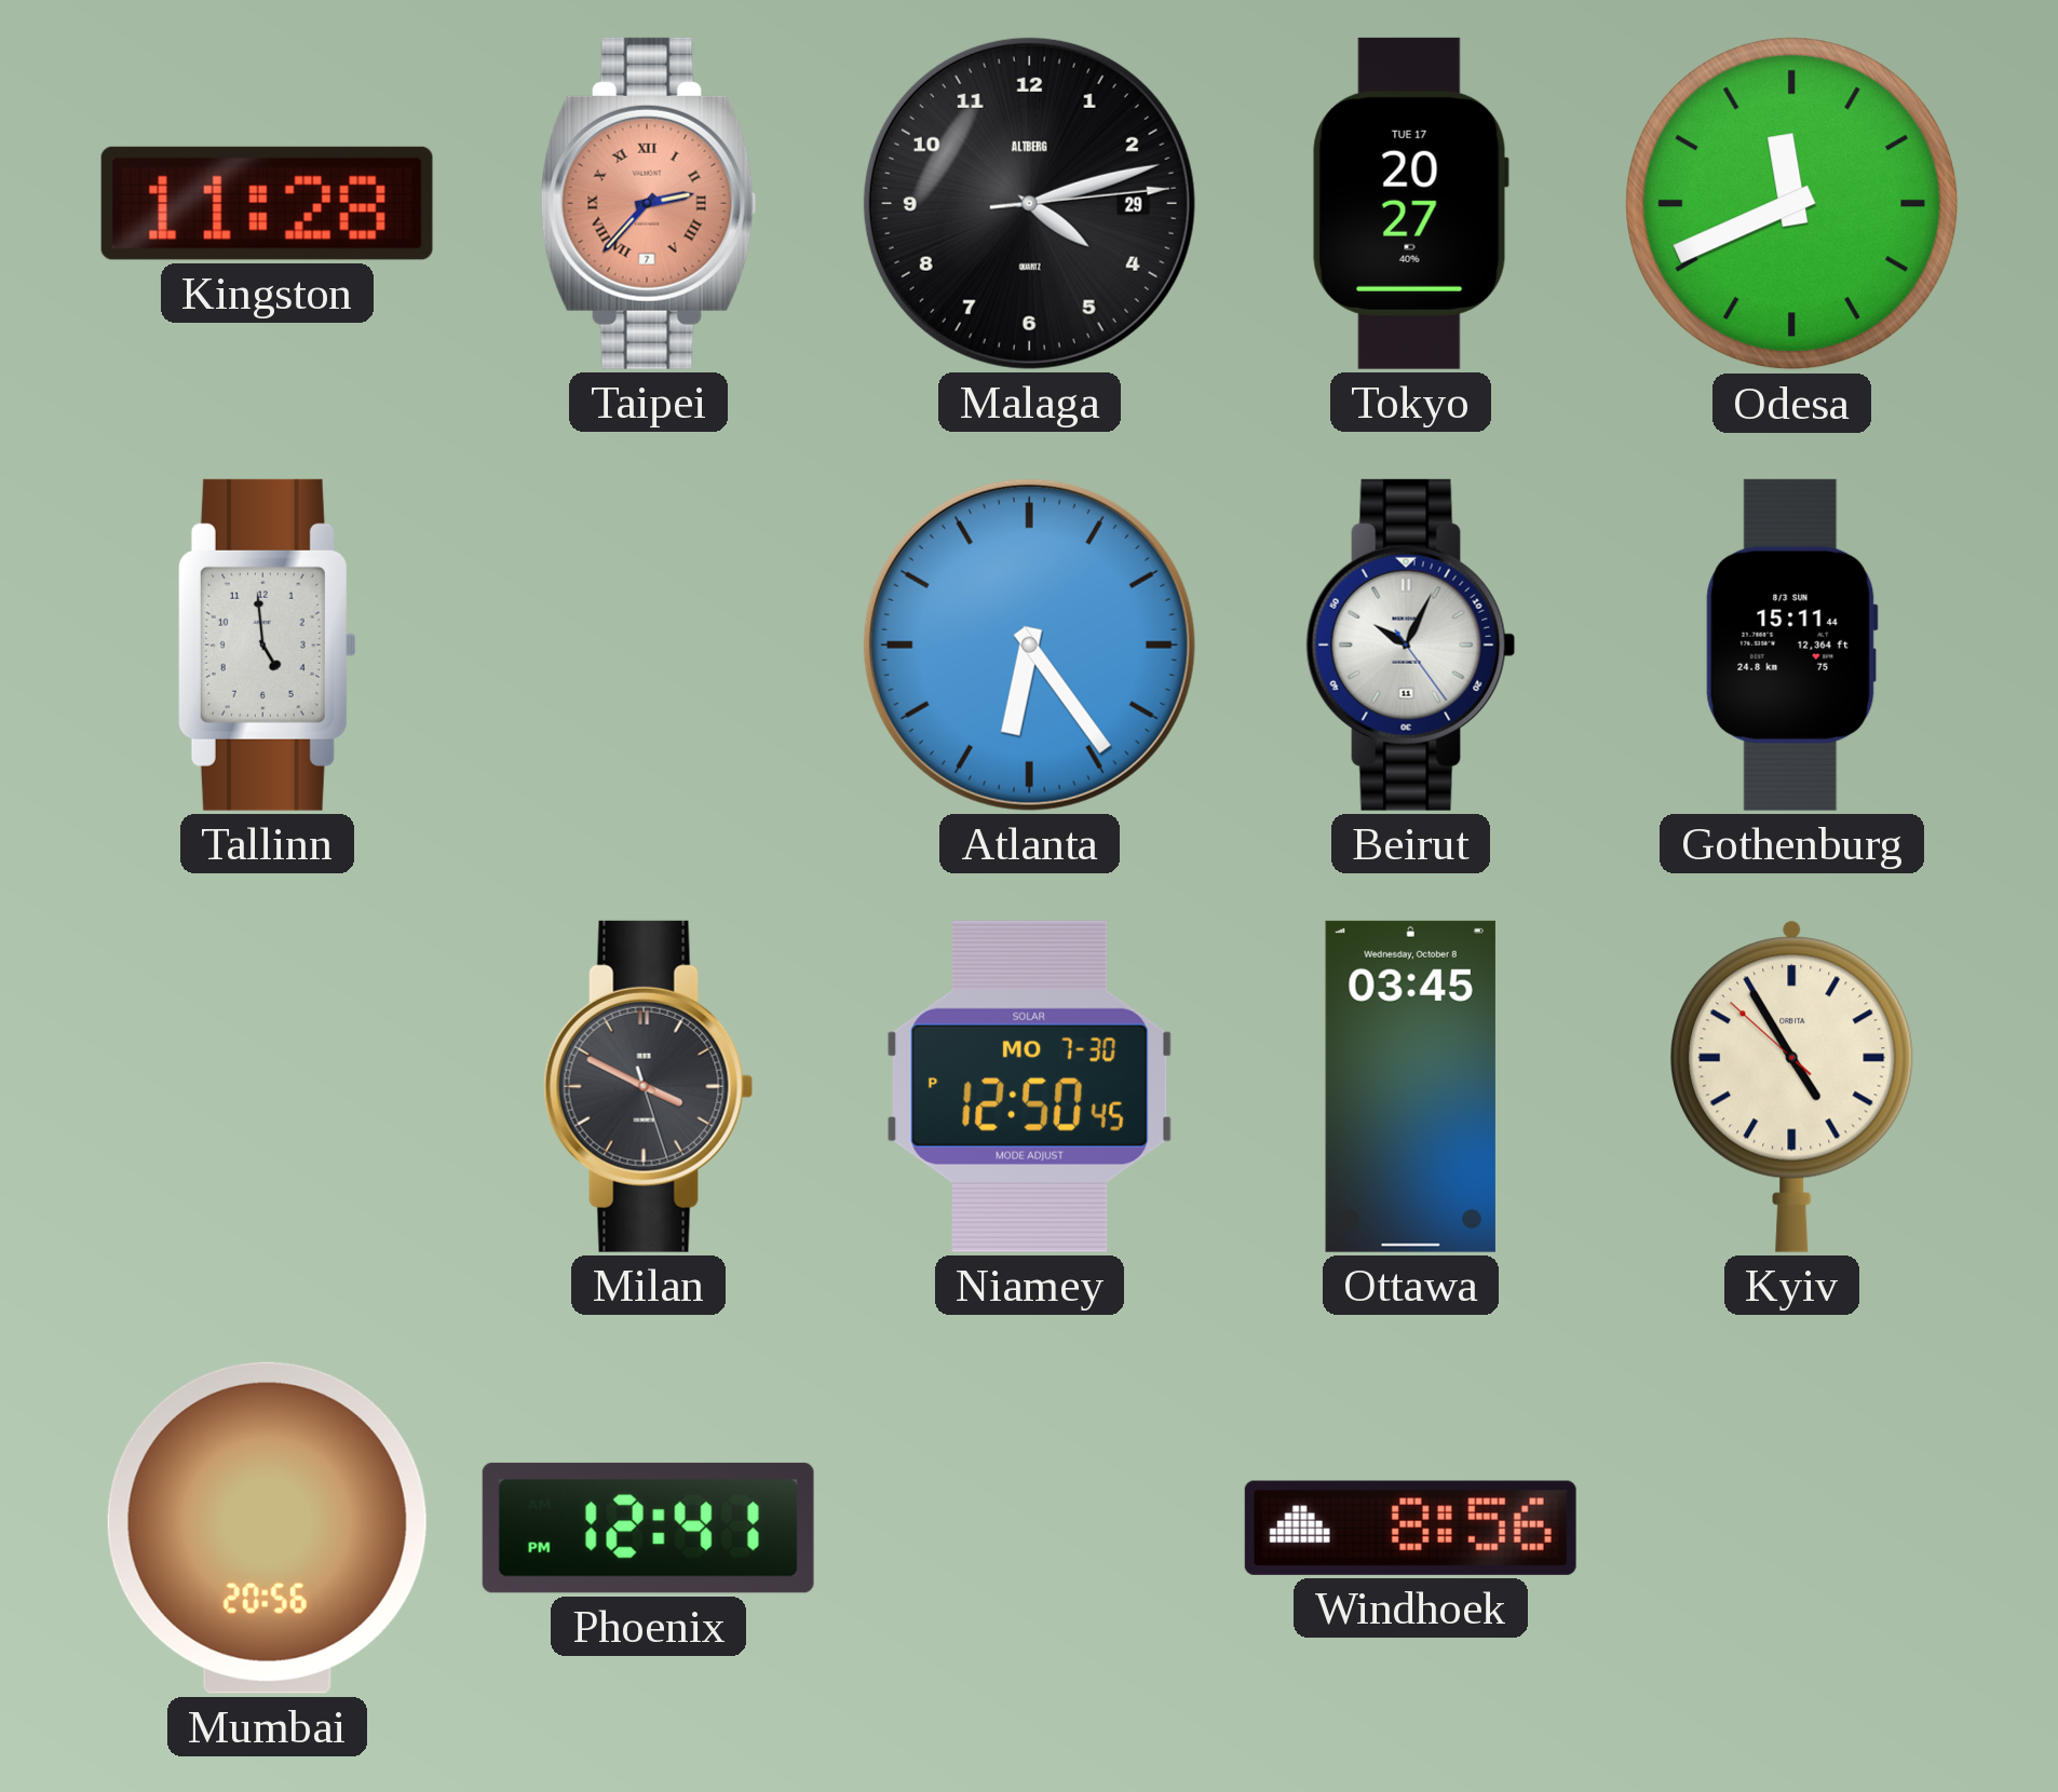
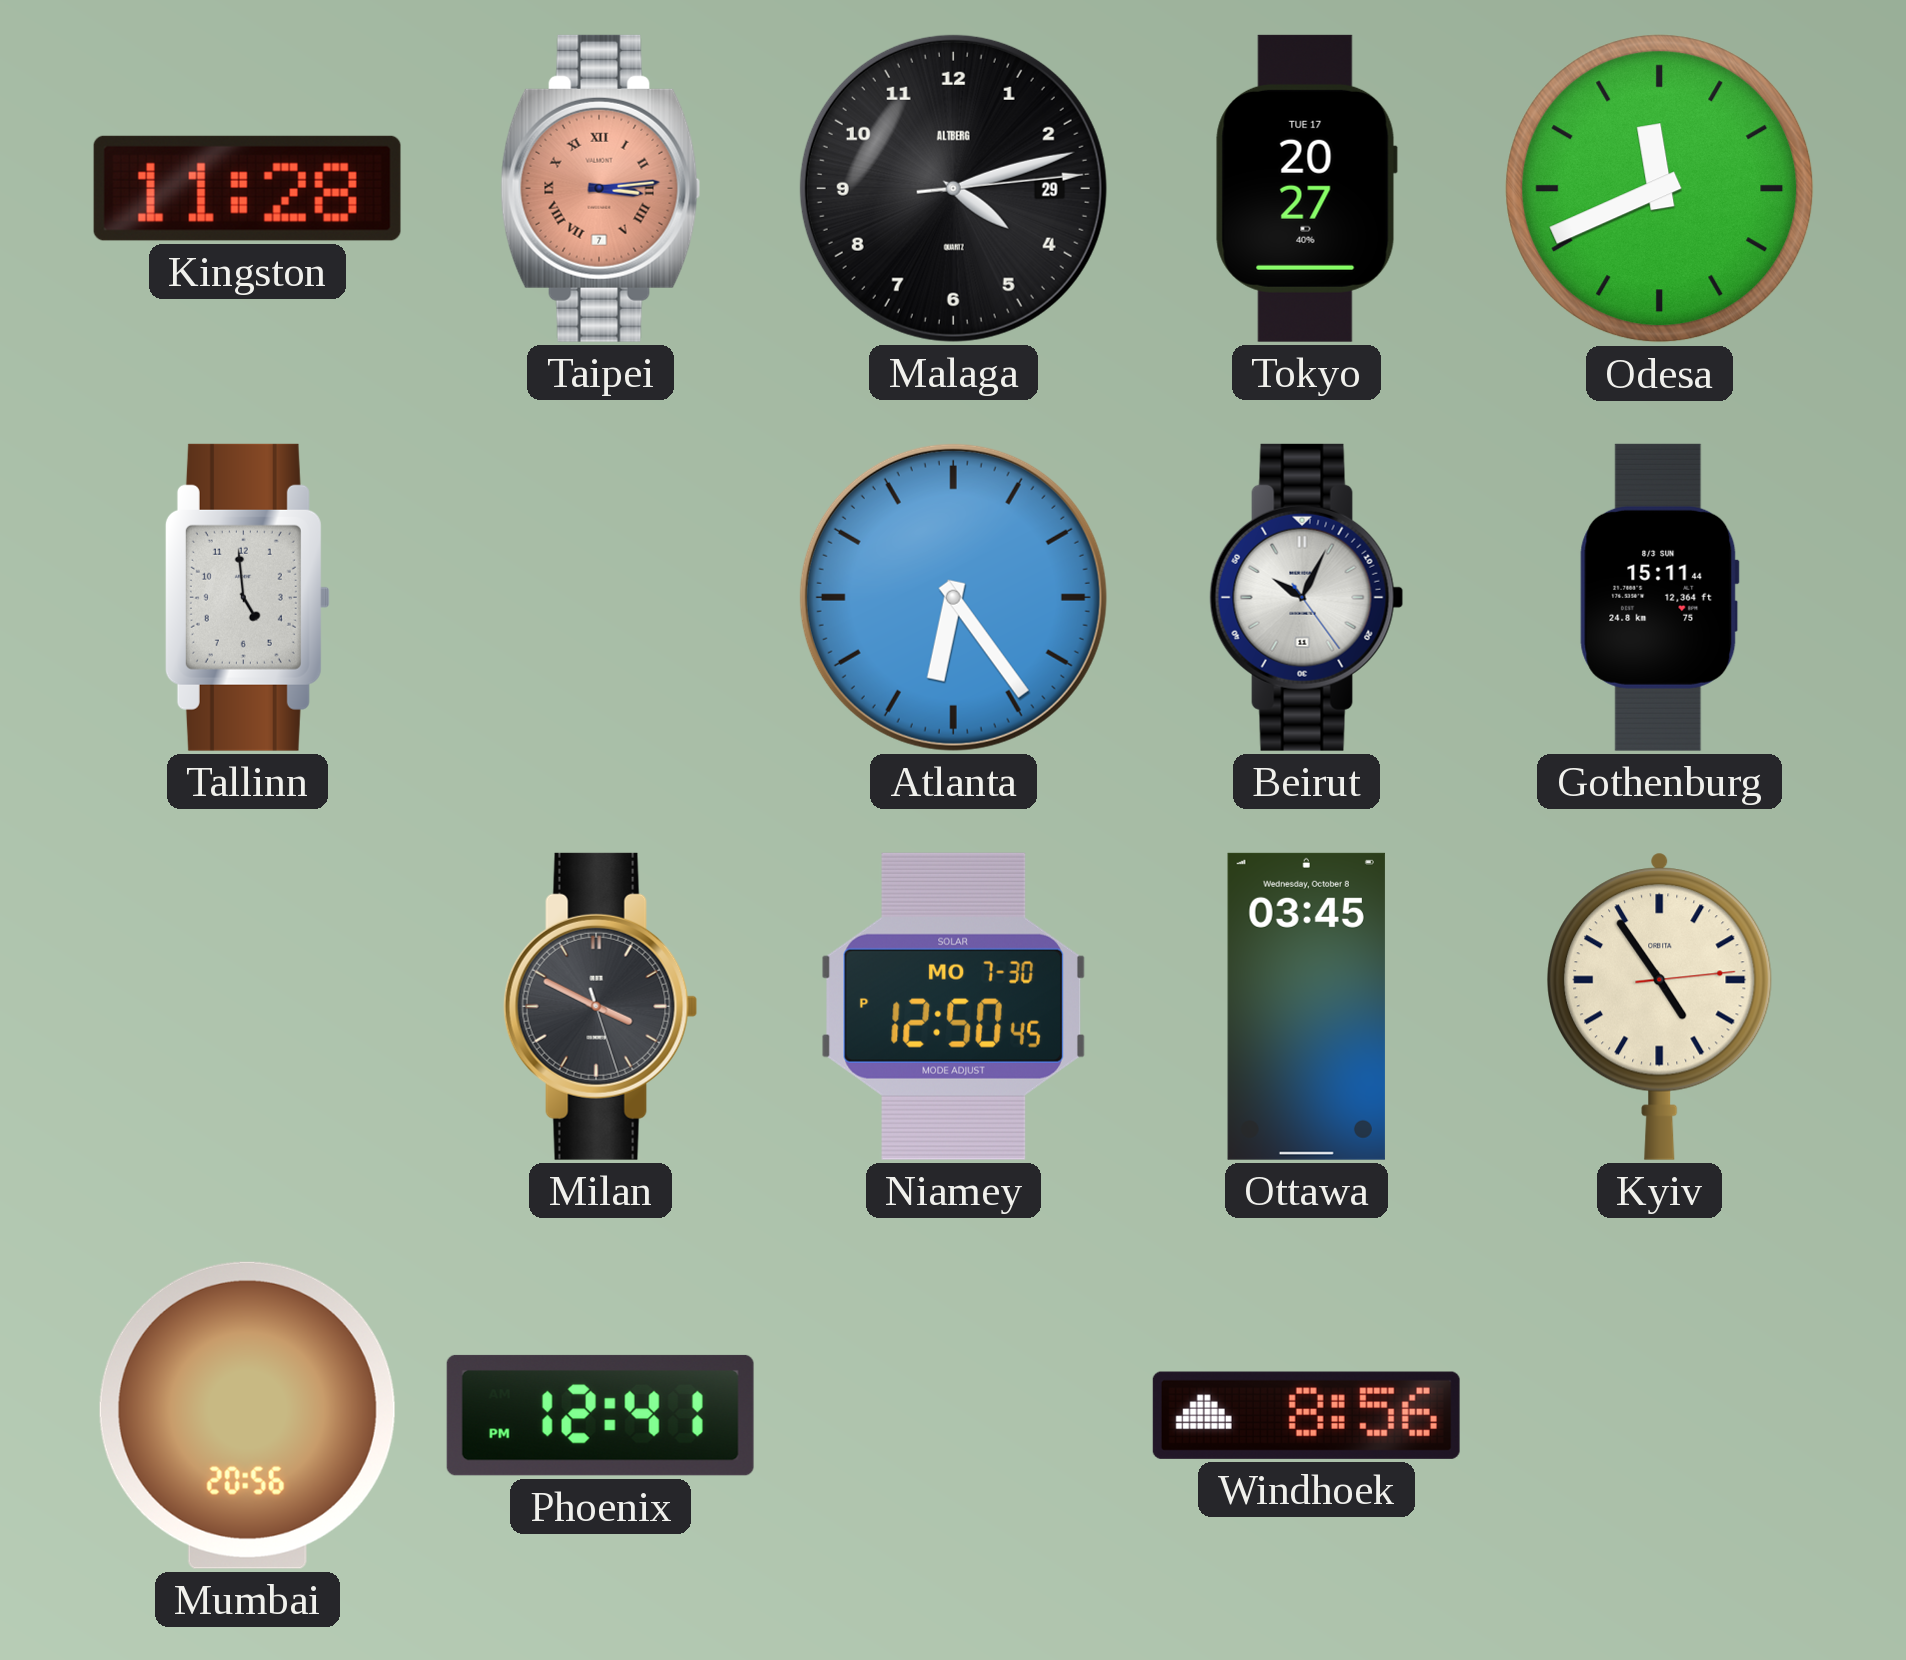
Taipei: 2:37 -> 3:14
Kyiv: 4:54:52 -> 4:54:14
